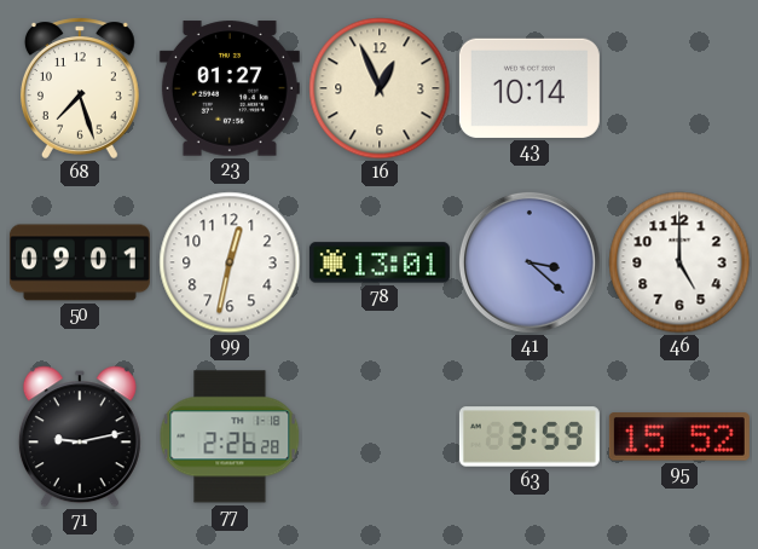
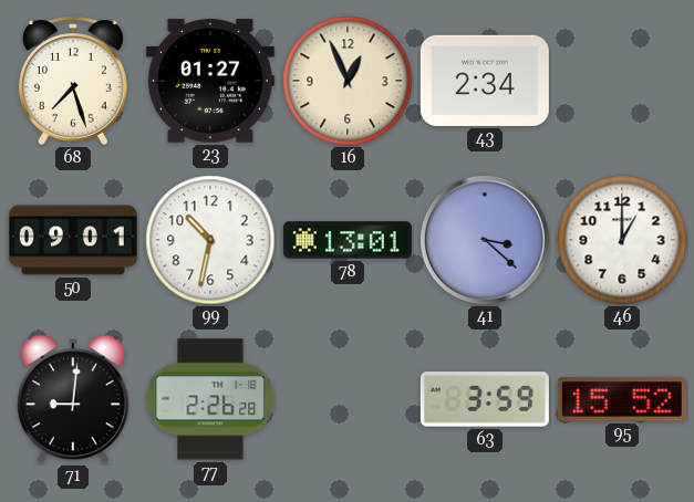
43: 10:14 -> 2:34
99: 12:32 -> 10:32
46: 5:00 -> 1:00
71: 9:13 -> 9:01
